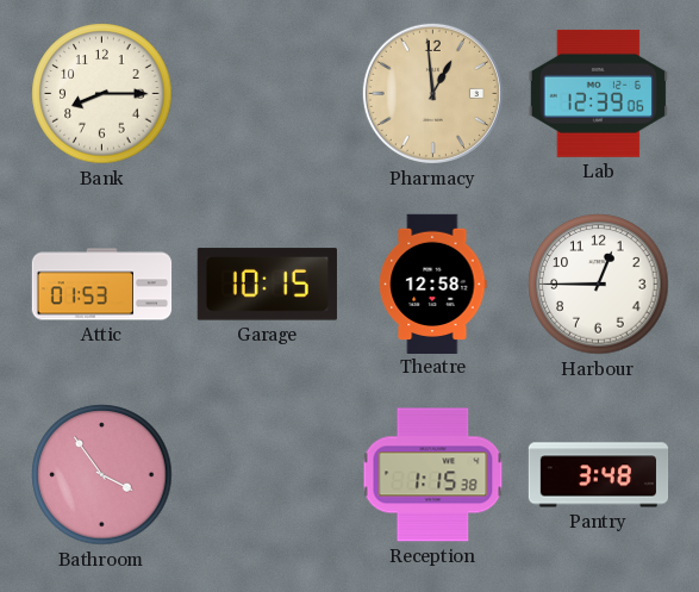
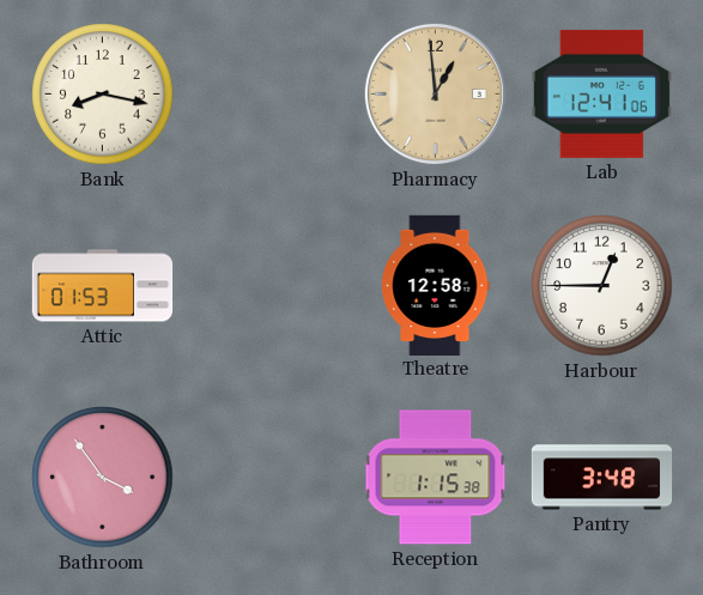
Bank: 8:15 -> 8:17
Lab: 12:39 -> 12:41
Garage: 10:15 -> none
